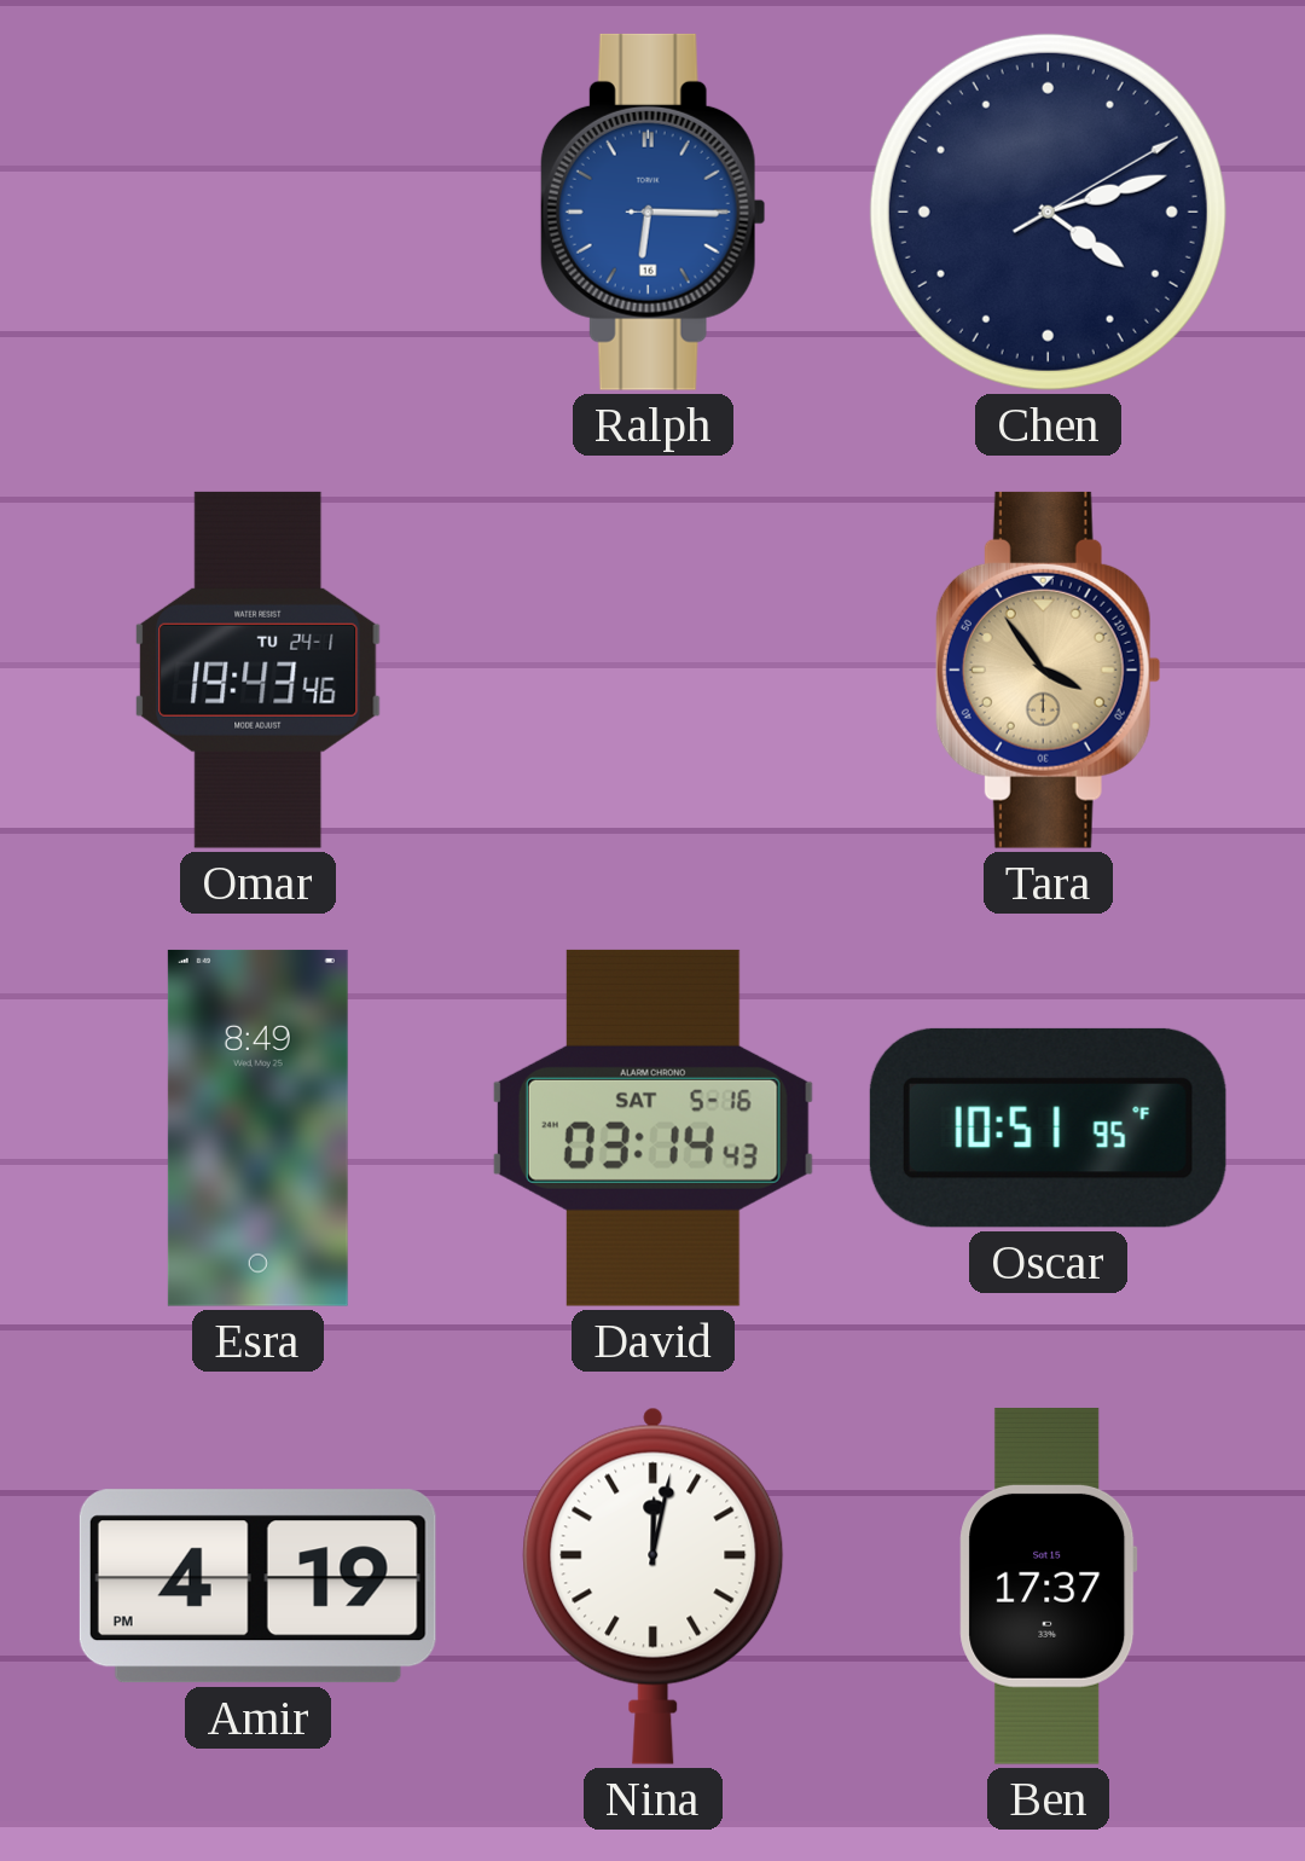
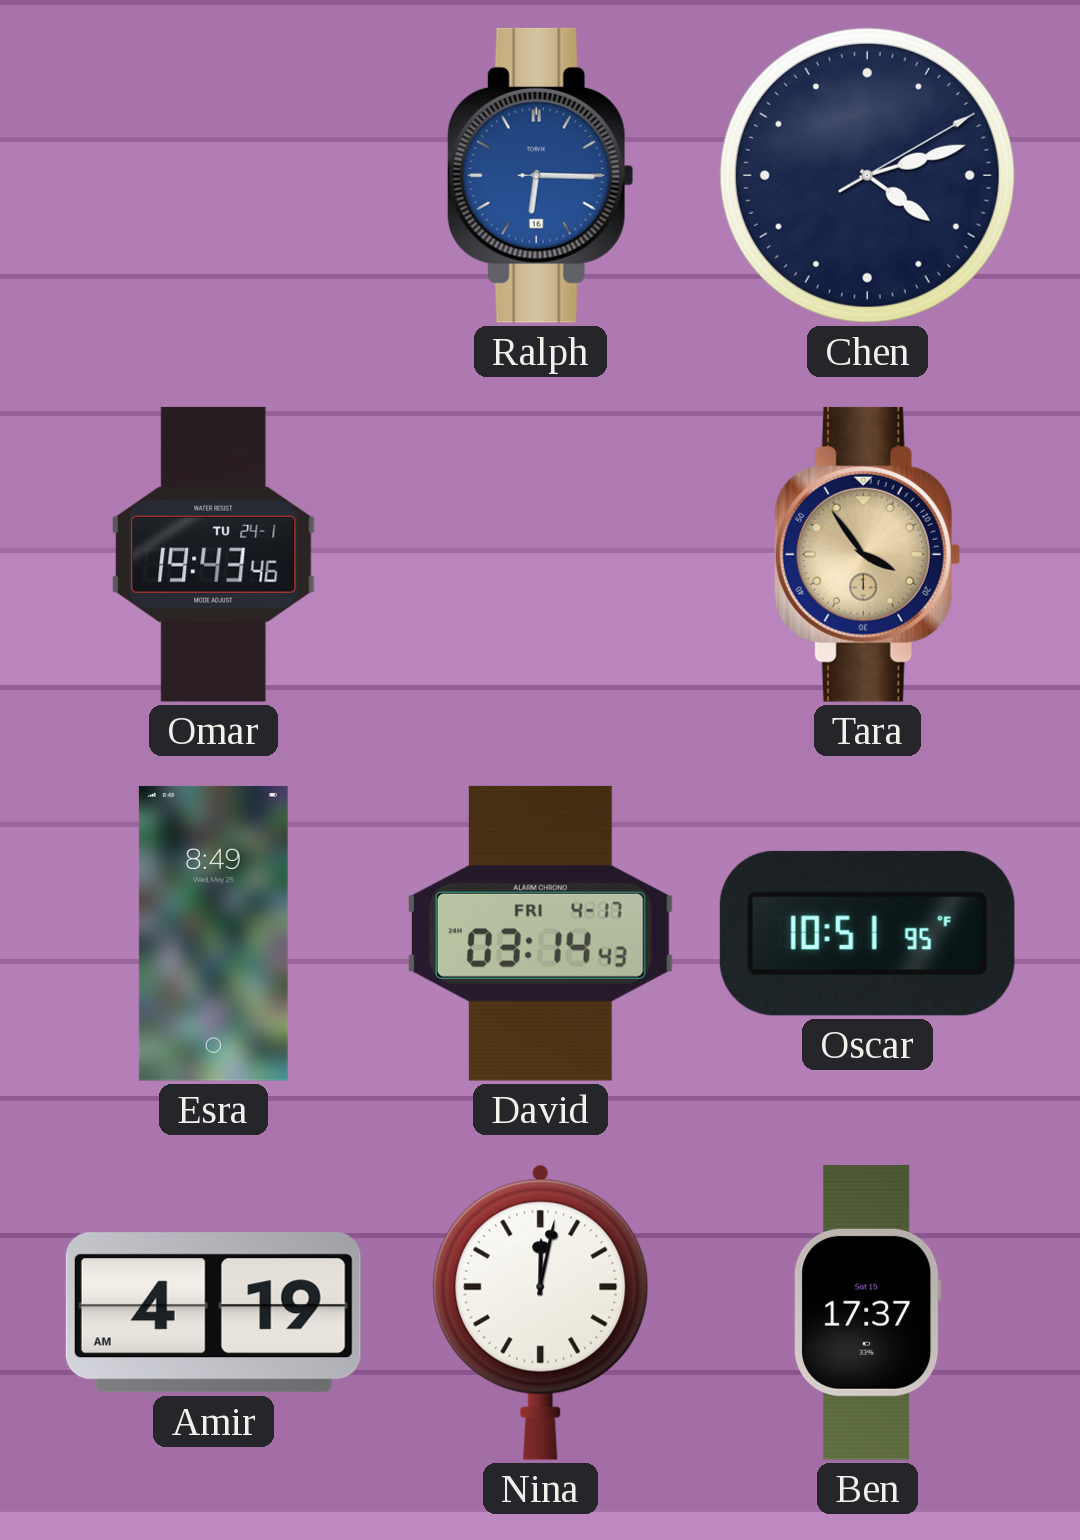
David date: SAT 5-16 -> FRI 4-17
Amir: 4:19 PM -> 4:19 AM
